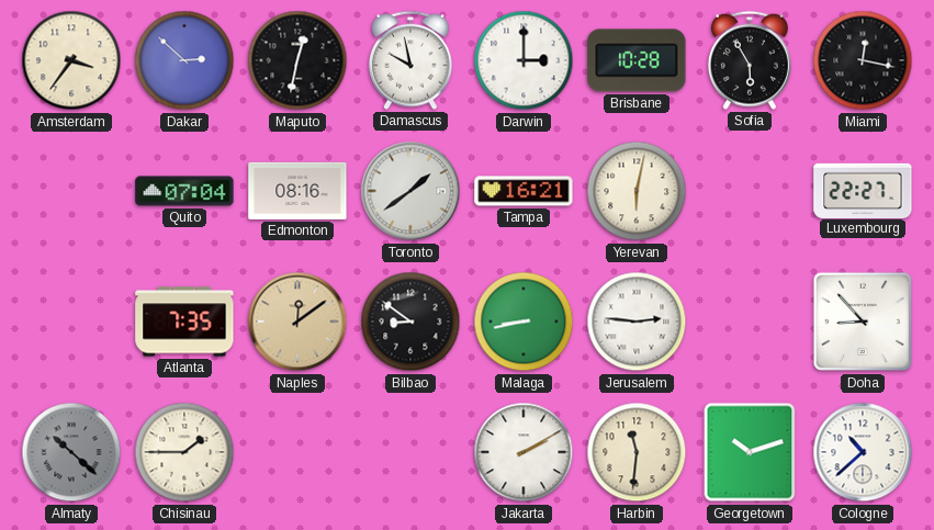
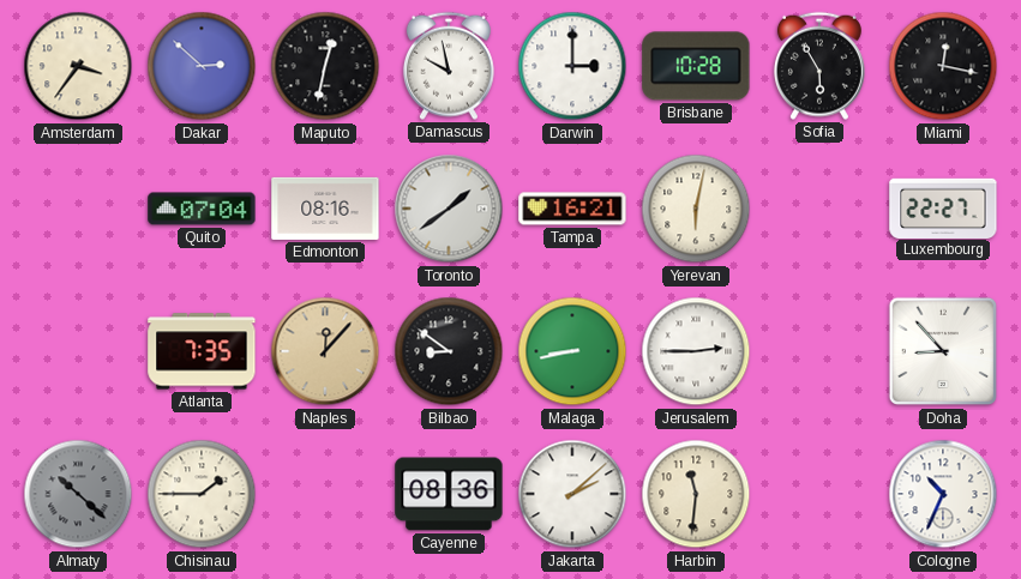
Naples: 12:09 -> 12:07
Jerusalem: 2:46 -> 2:45
Cayenne: none -> 08:36
Jakarta: 2:10 -> 2:08
Georgetown: 10:12 -> none
Cologne: 10:38 -> 10:34
